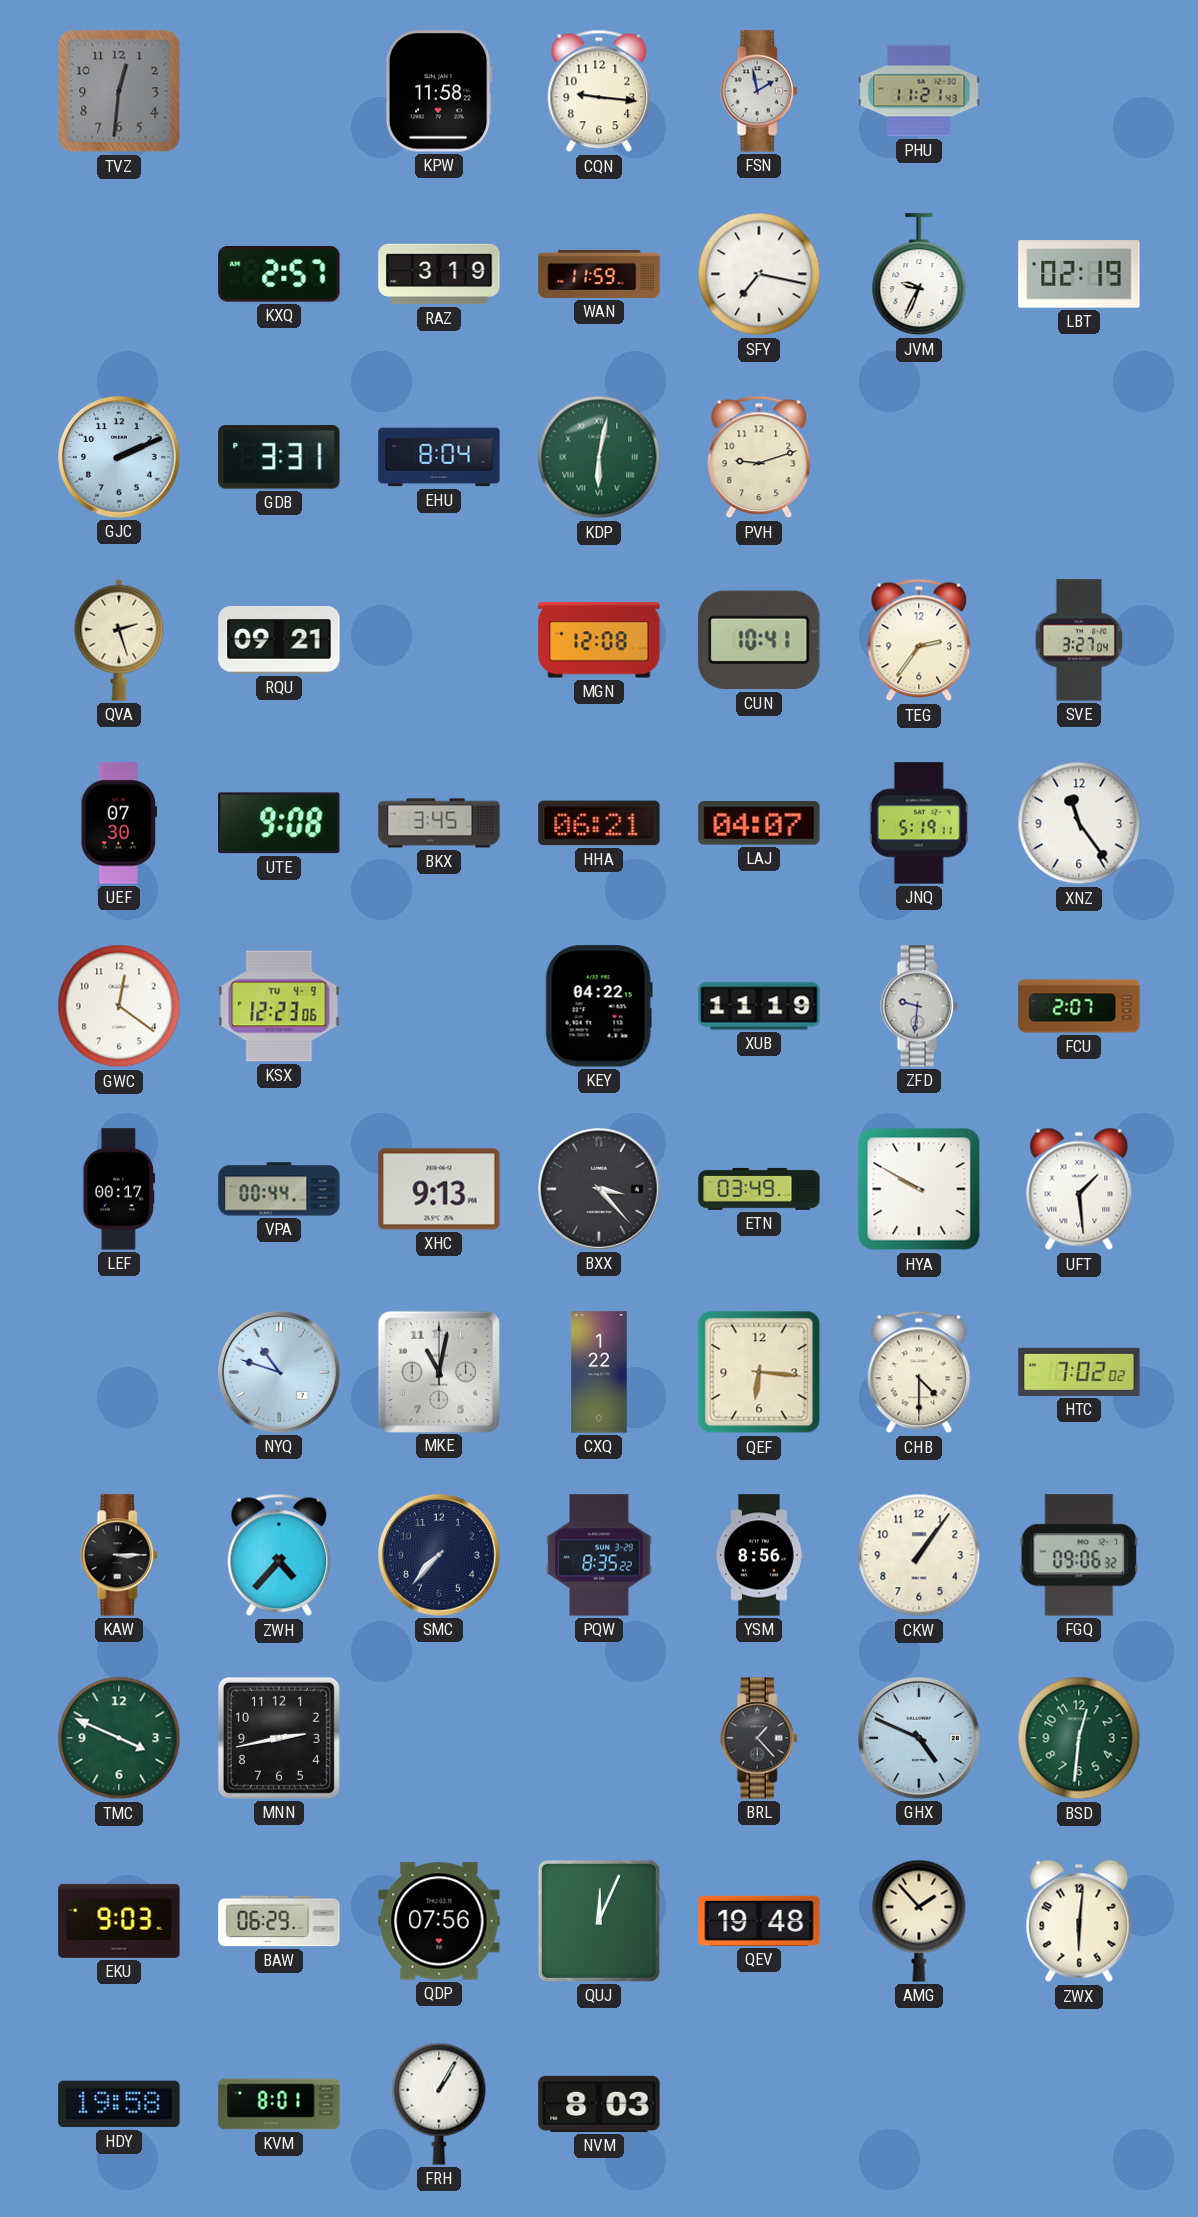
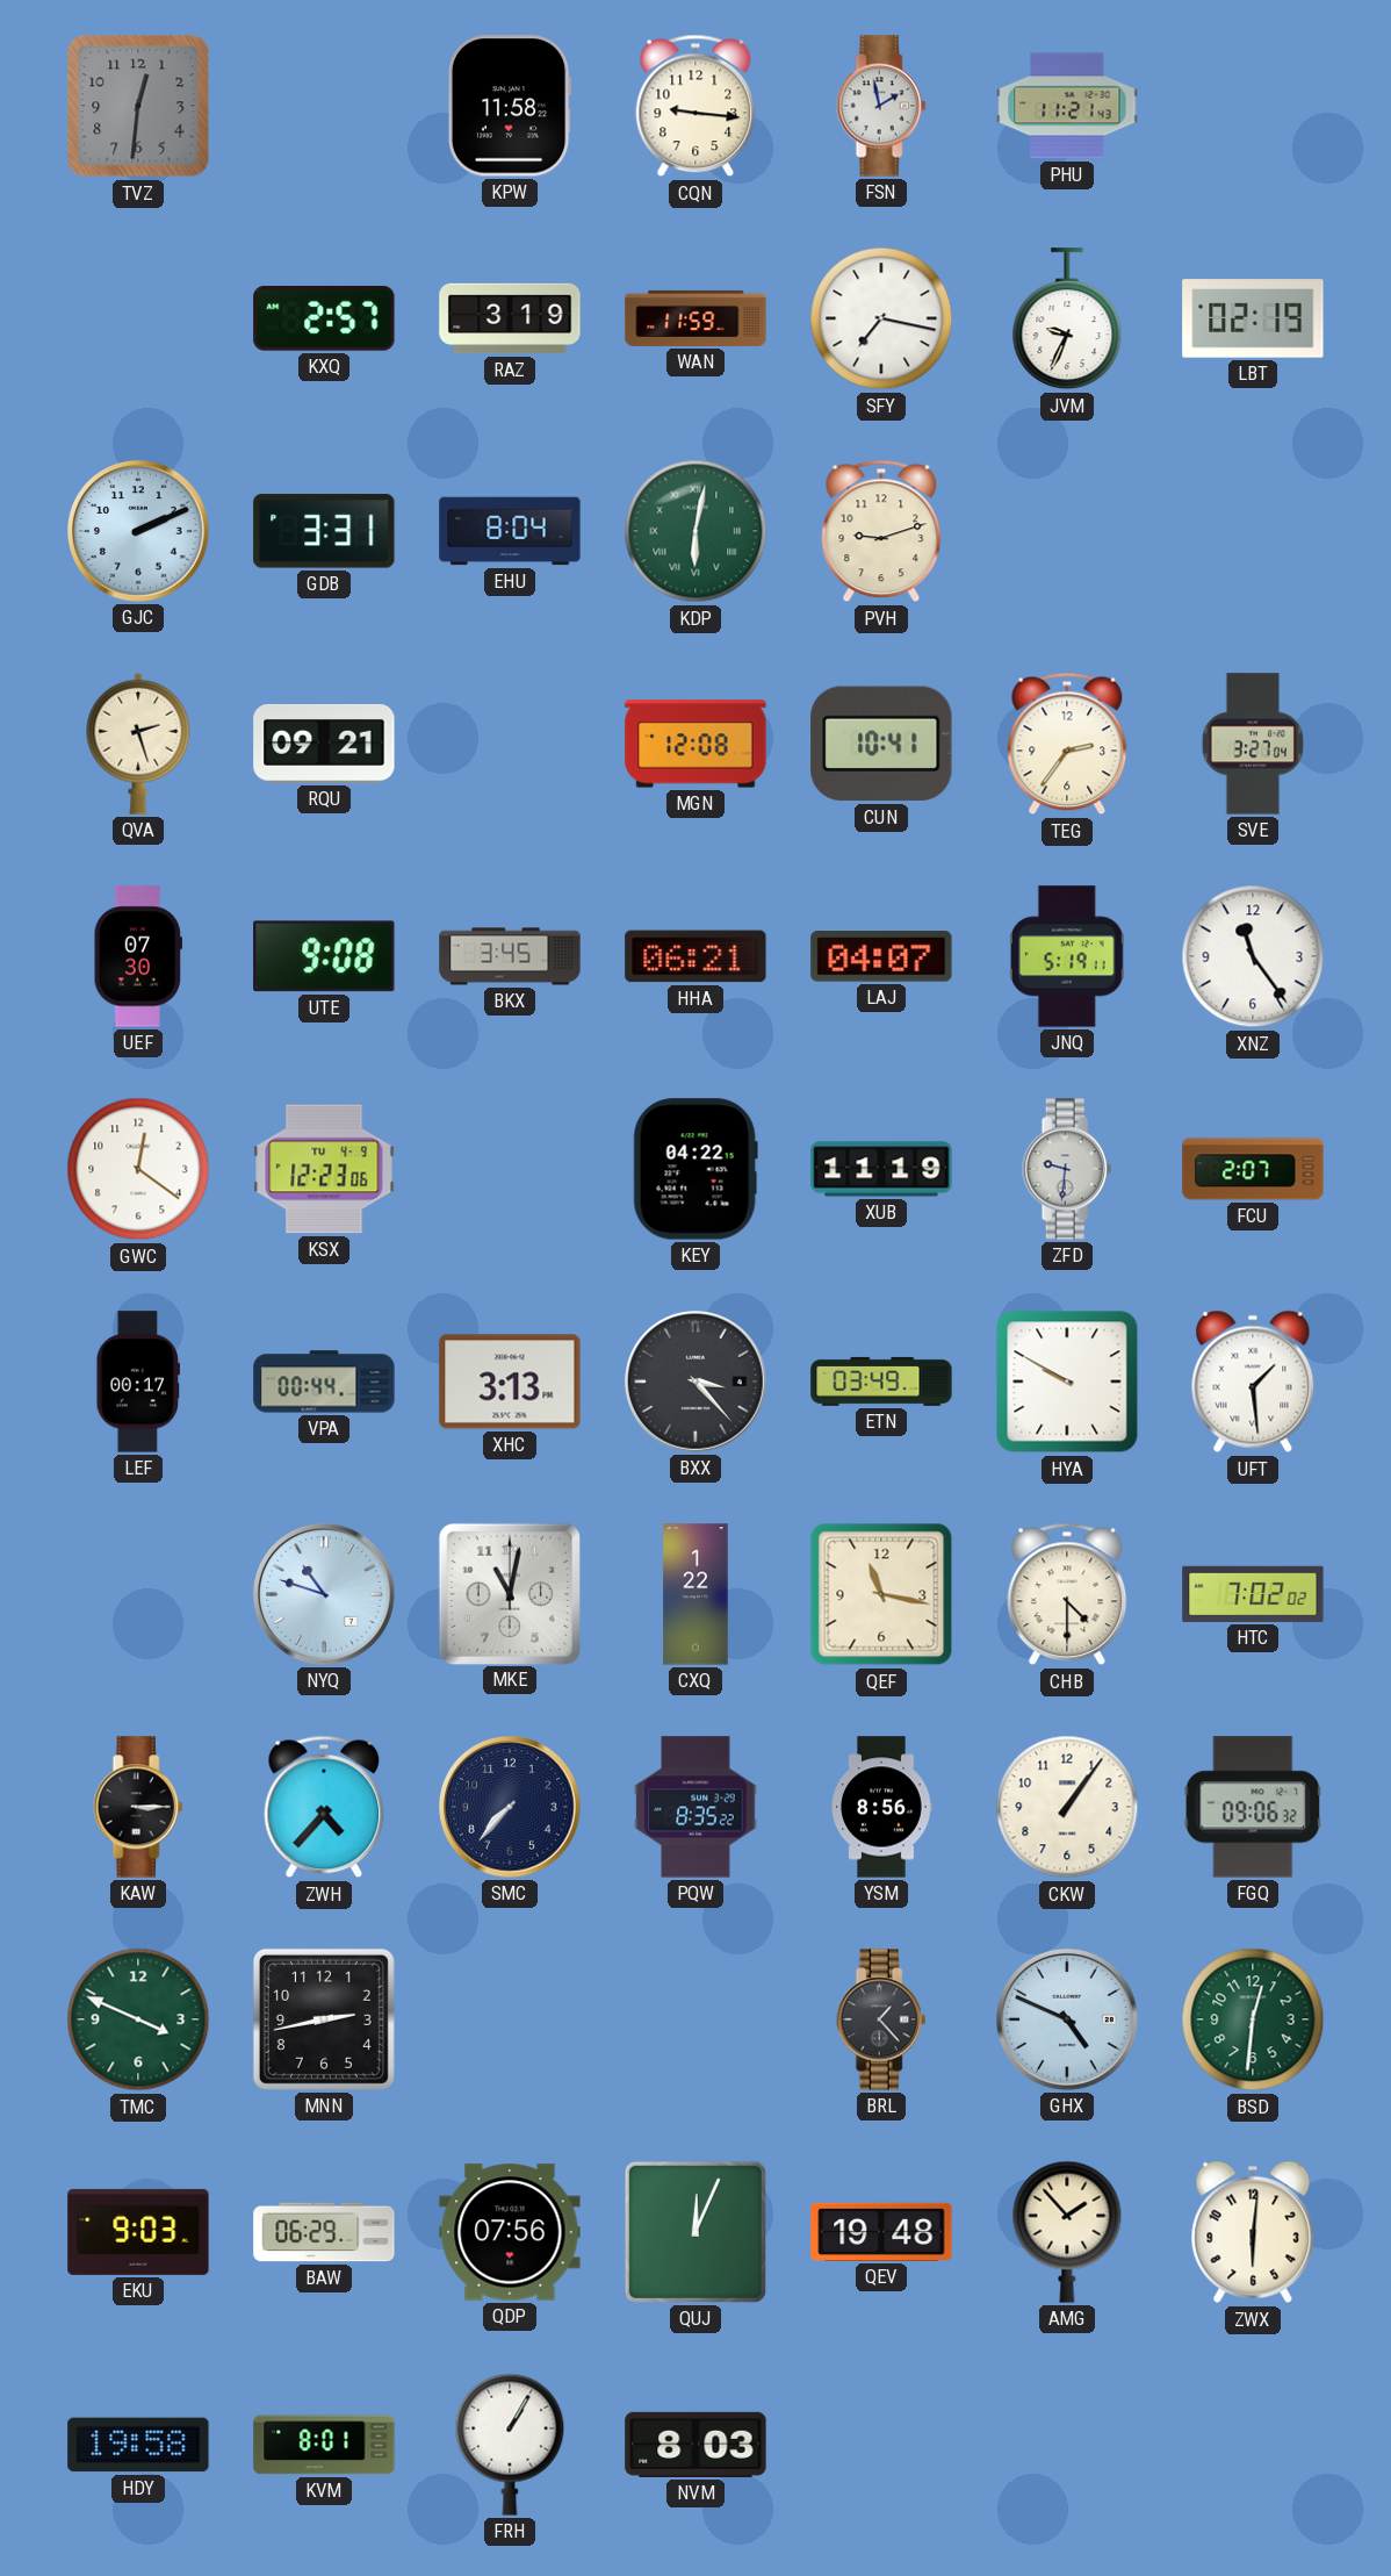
XHC: 9:13 -> 3:13
QEF: 6:16 -> 11:17
